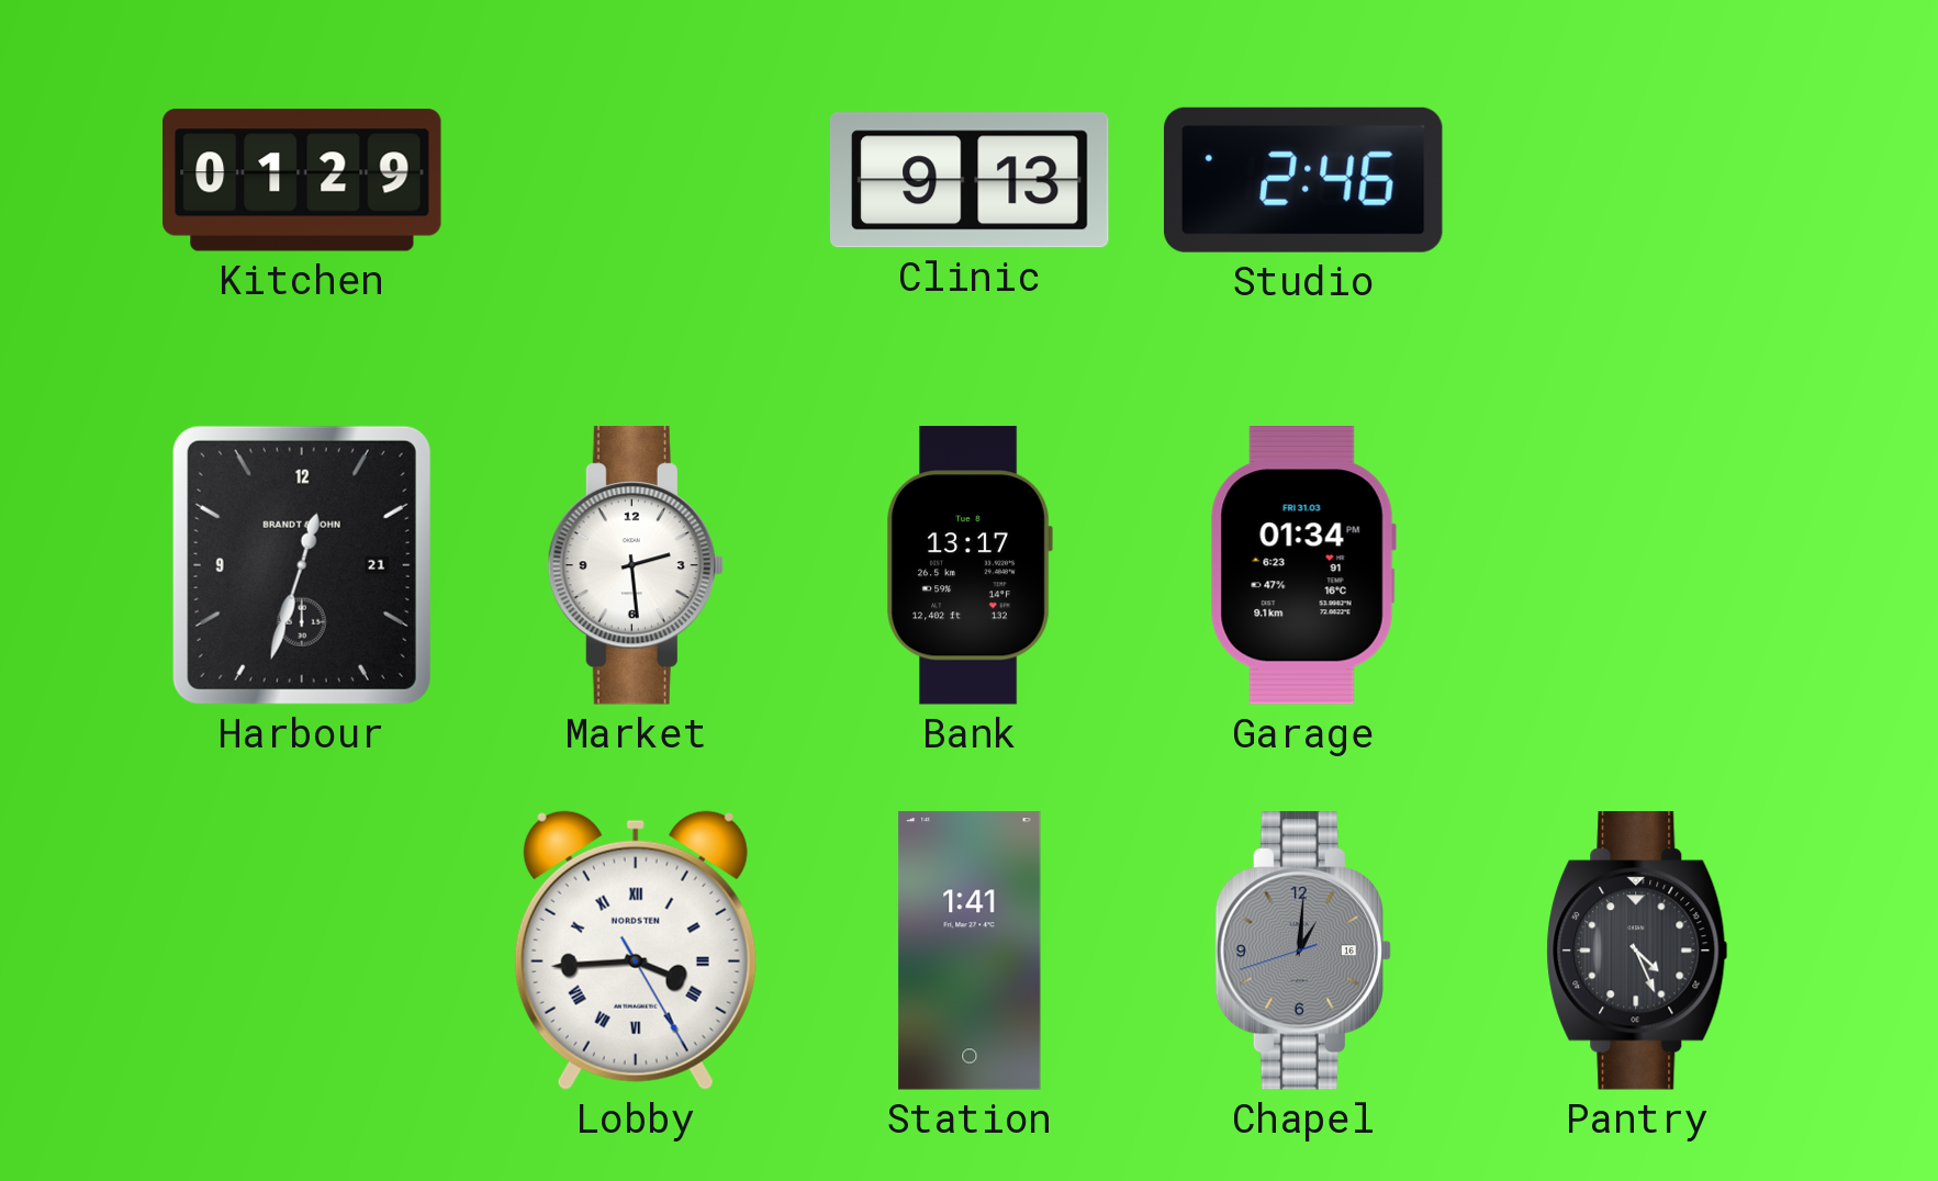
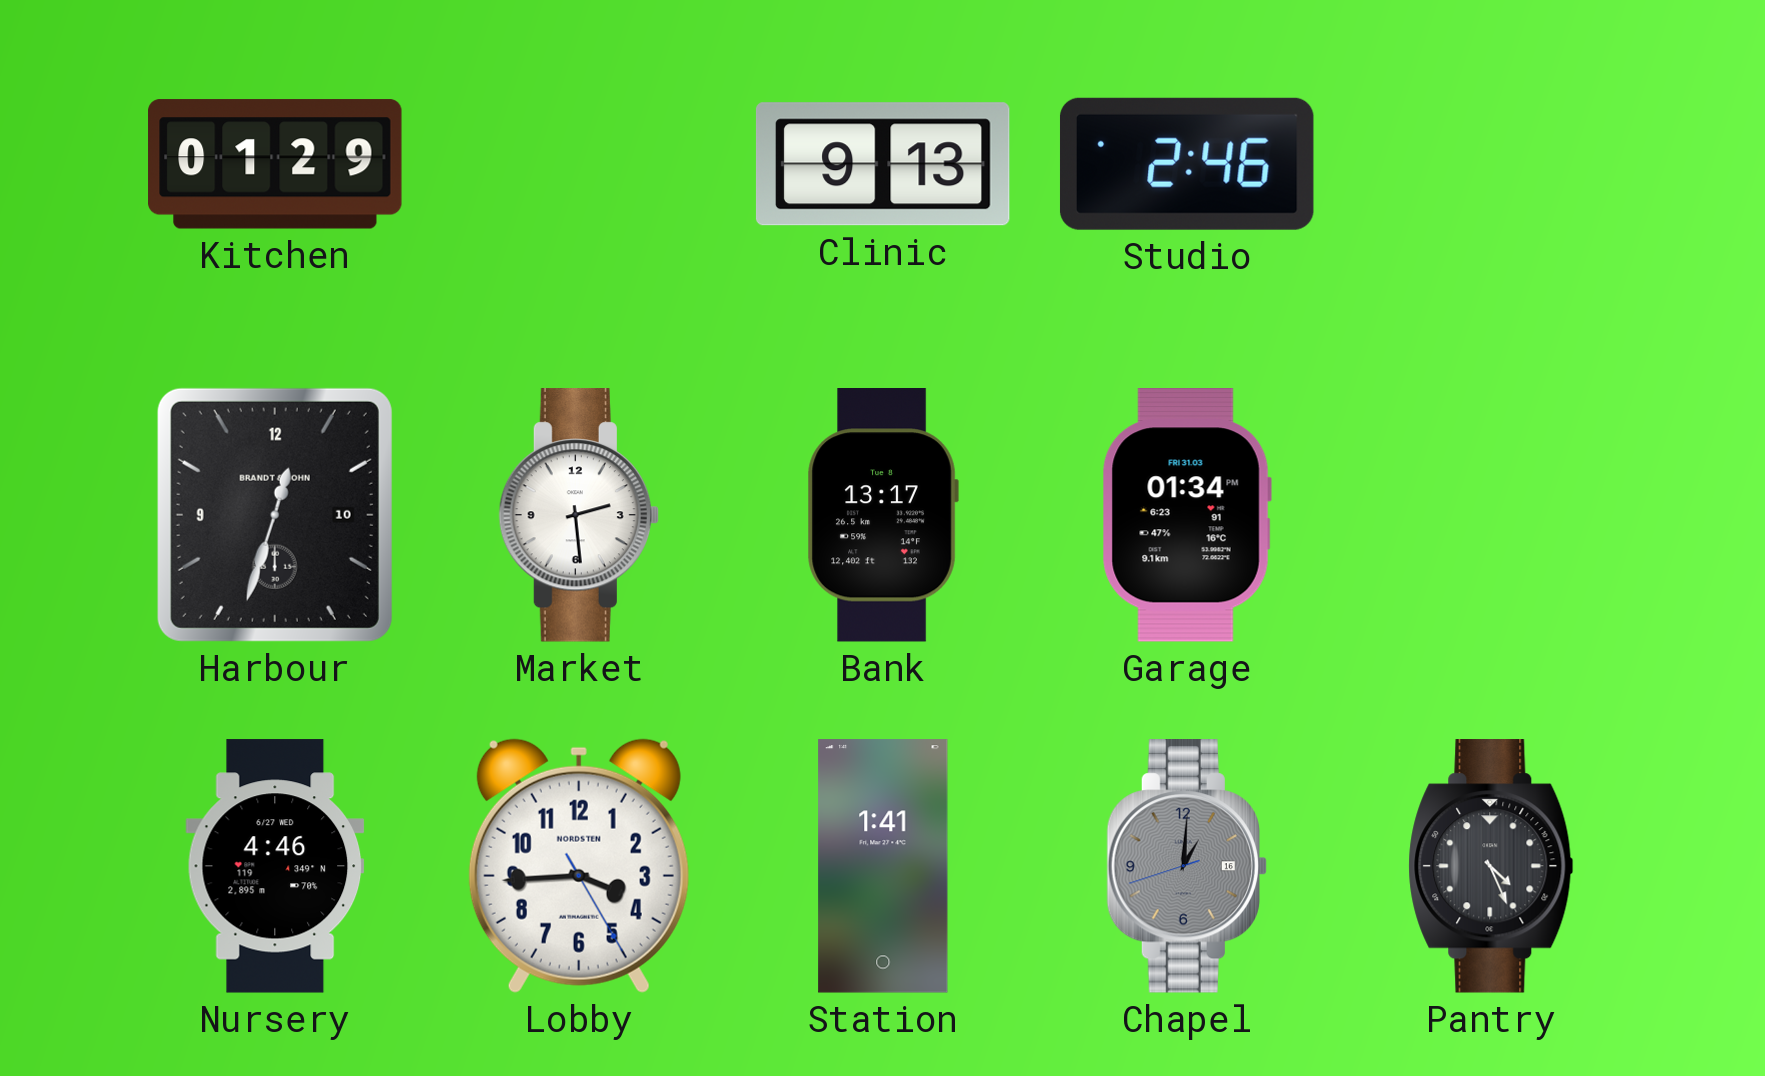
Harbour date: 21 -> 10
Nursery: none -> 4:46
Lobby numerals: Roman -> Arabic
